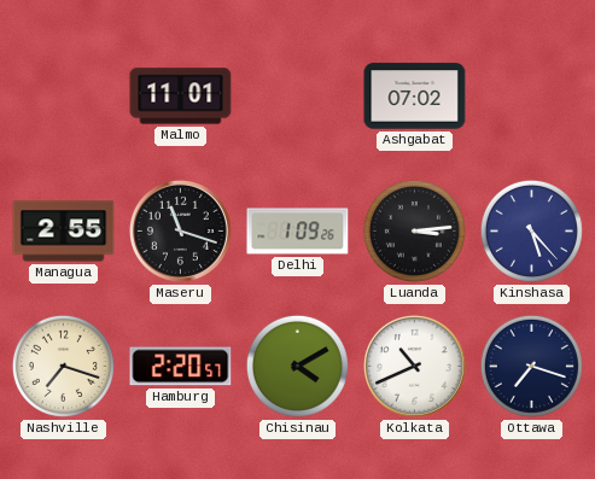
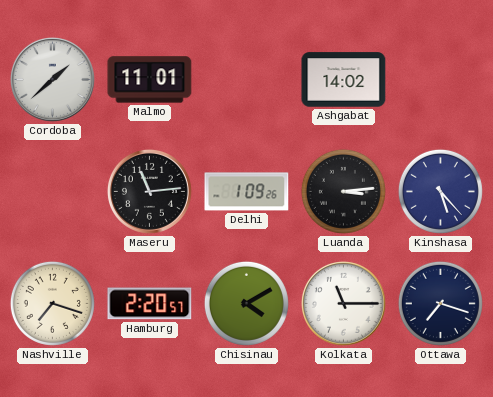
Cordoba: none -> 1:38
Ashgabat: 07:02 -> 14:02
Managua: 2:55 -> none
Maseru: 11:18 -> 11:14
Kolkata: 10:41 -> 11:15
